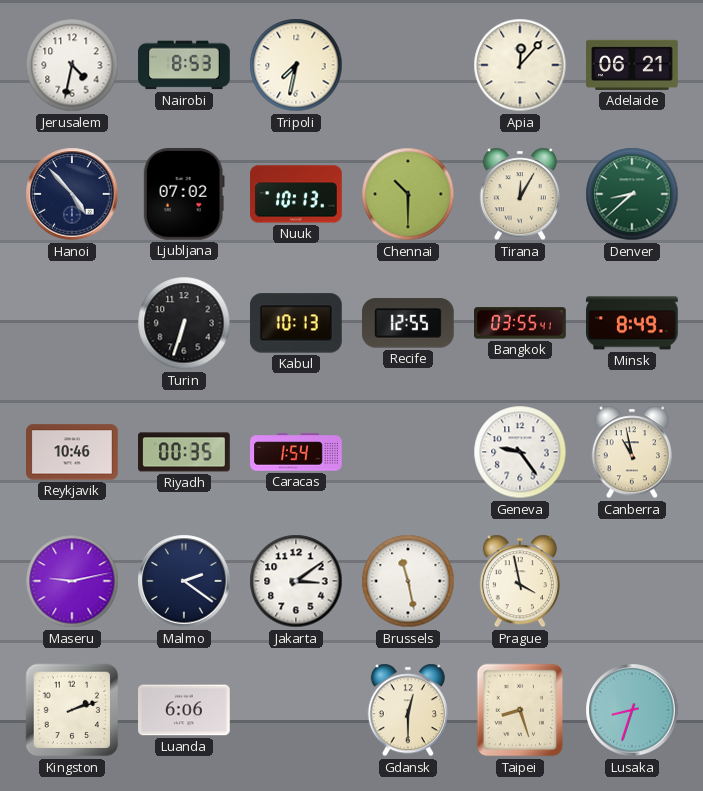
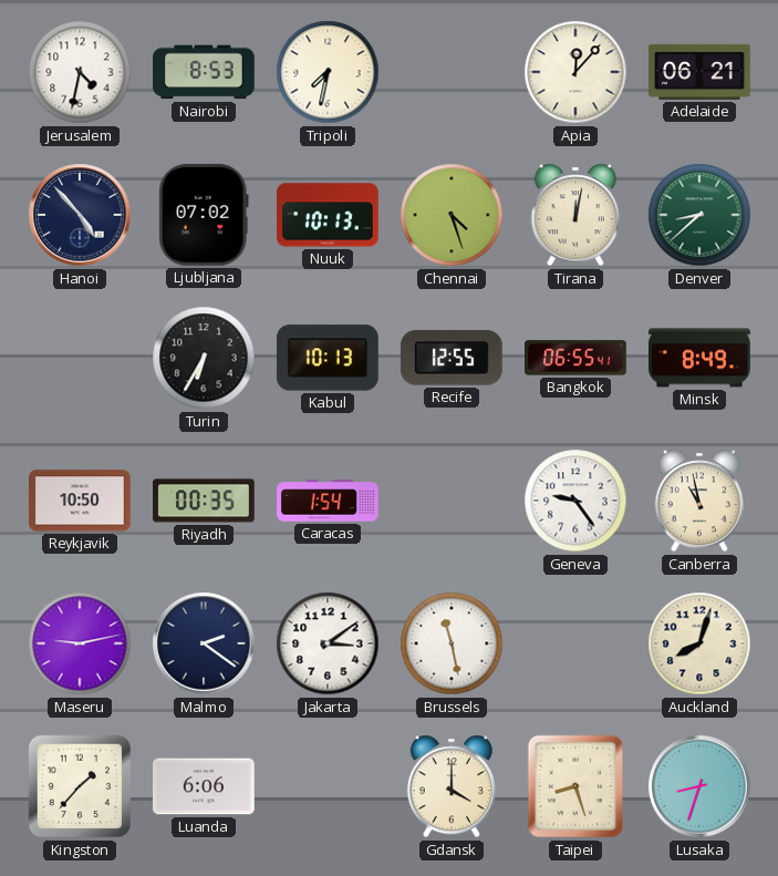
Chennai: 10:30 -> 4:27
Tirana: 12:05 -> 12:02
Turin: 6:33 -> 6:35
Bangkok: 03:55 -> 06:55
Reykjavik: 10:46 -> 10:50
Prague: 3:58 -> none
Auckland: none -> 8:03
Kingston: 2:12 -> 1:37
Gdansk: 12:30 -> 4:00
